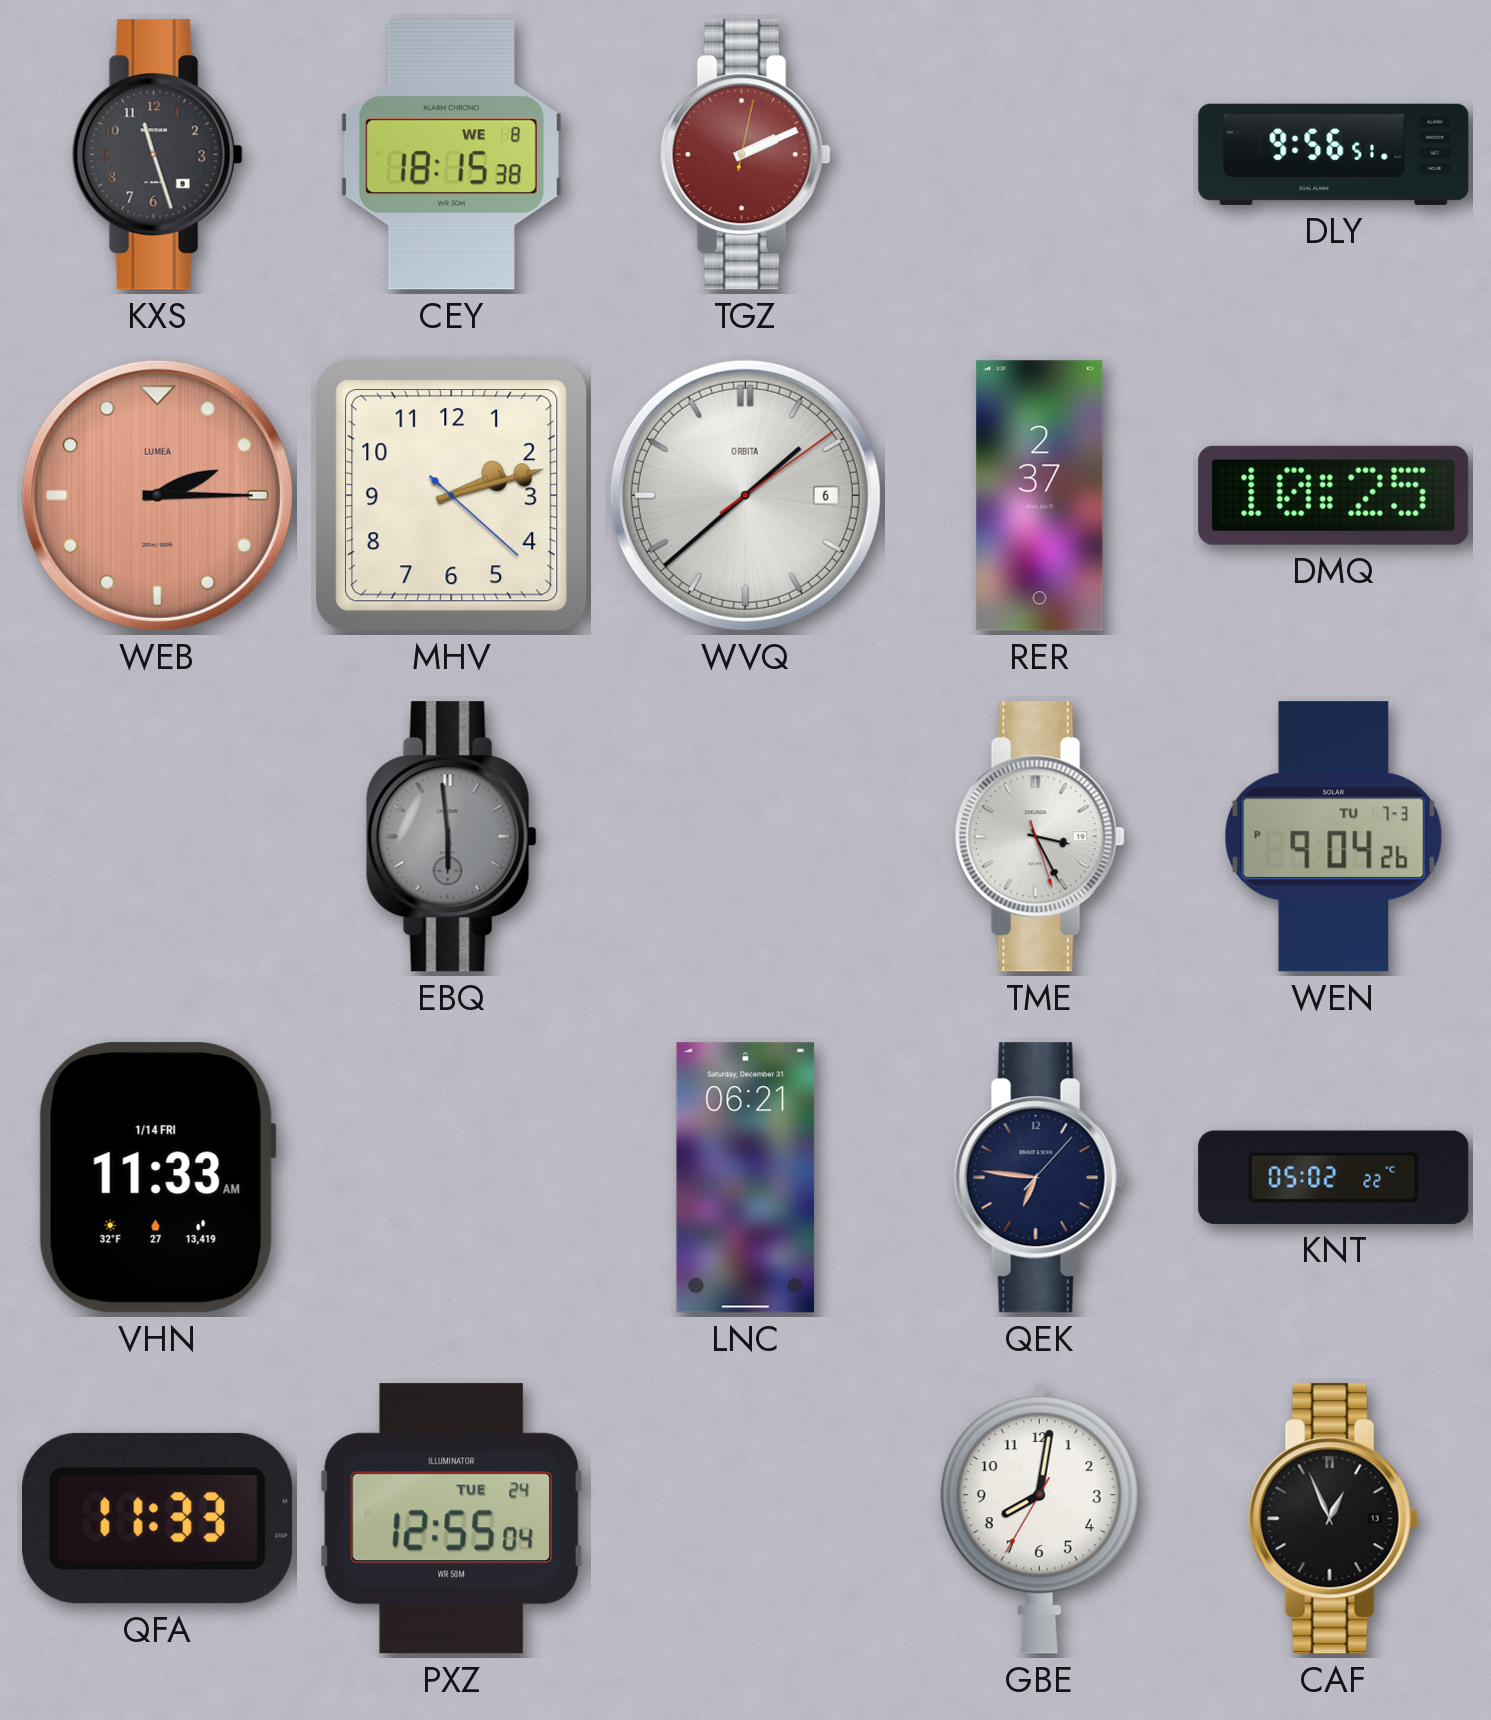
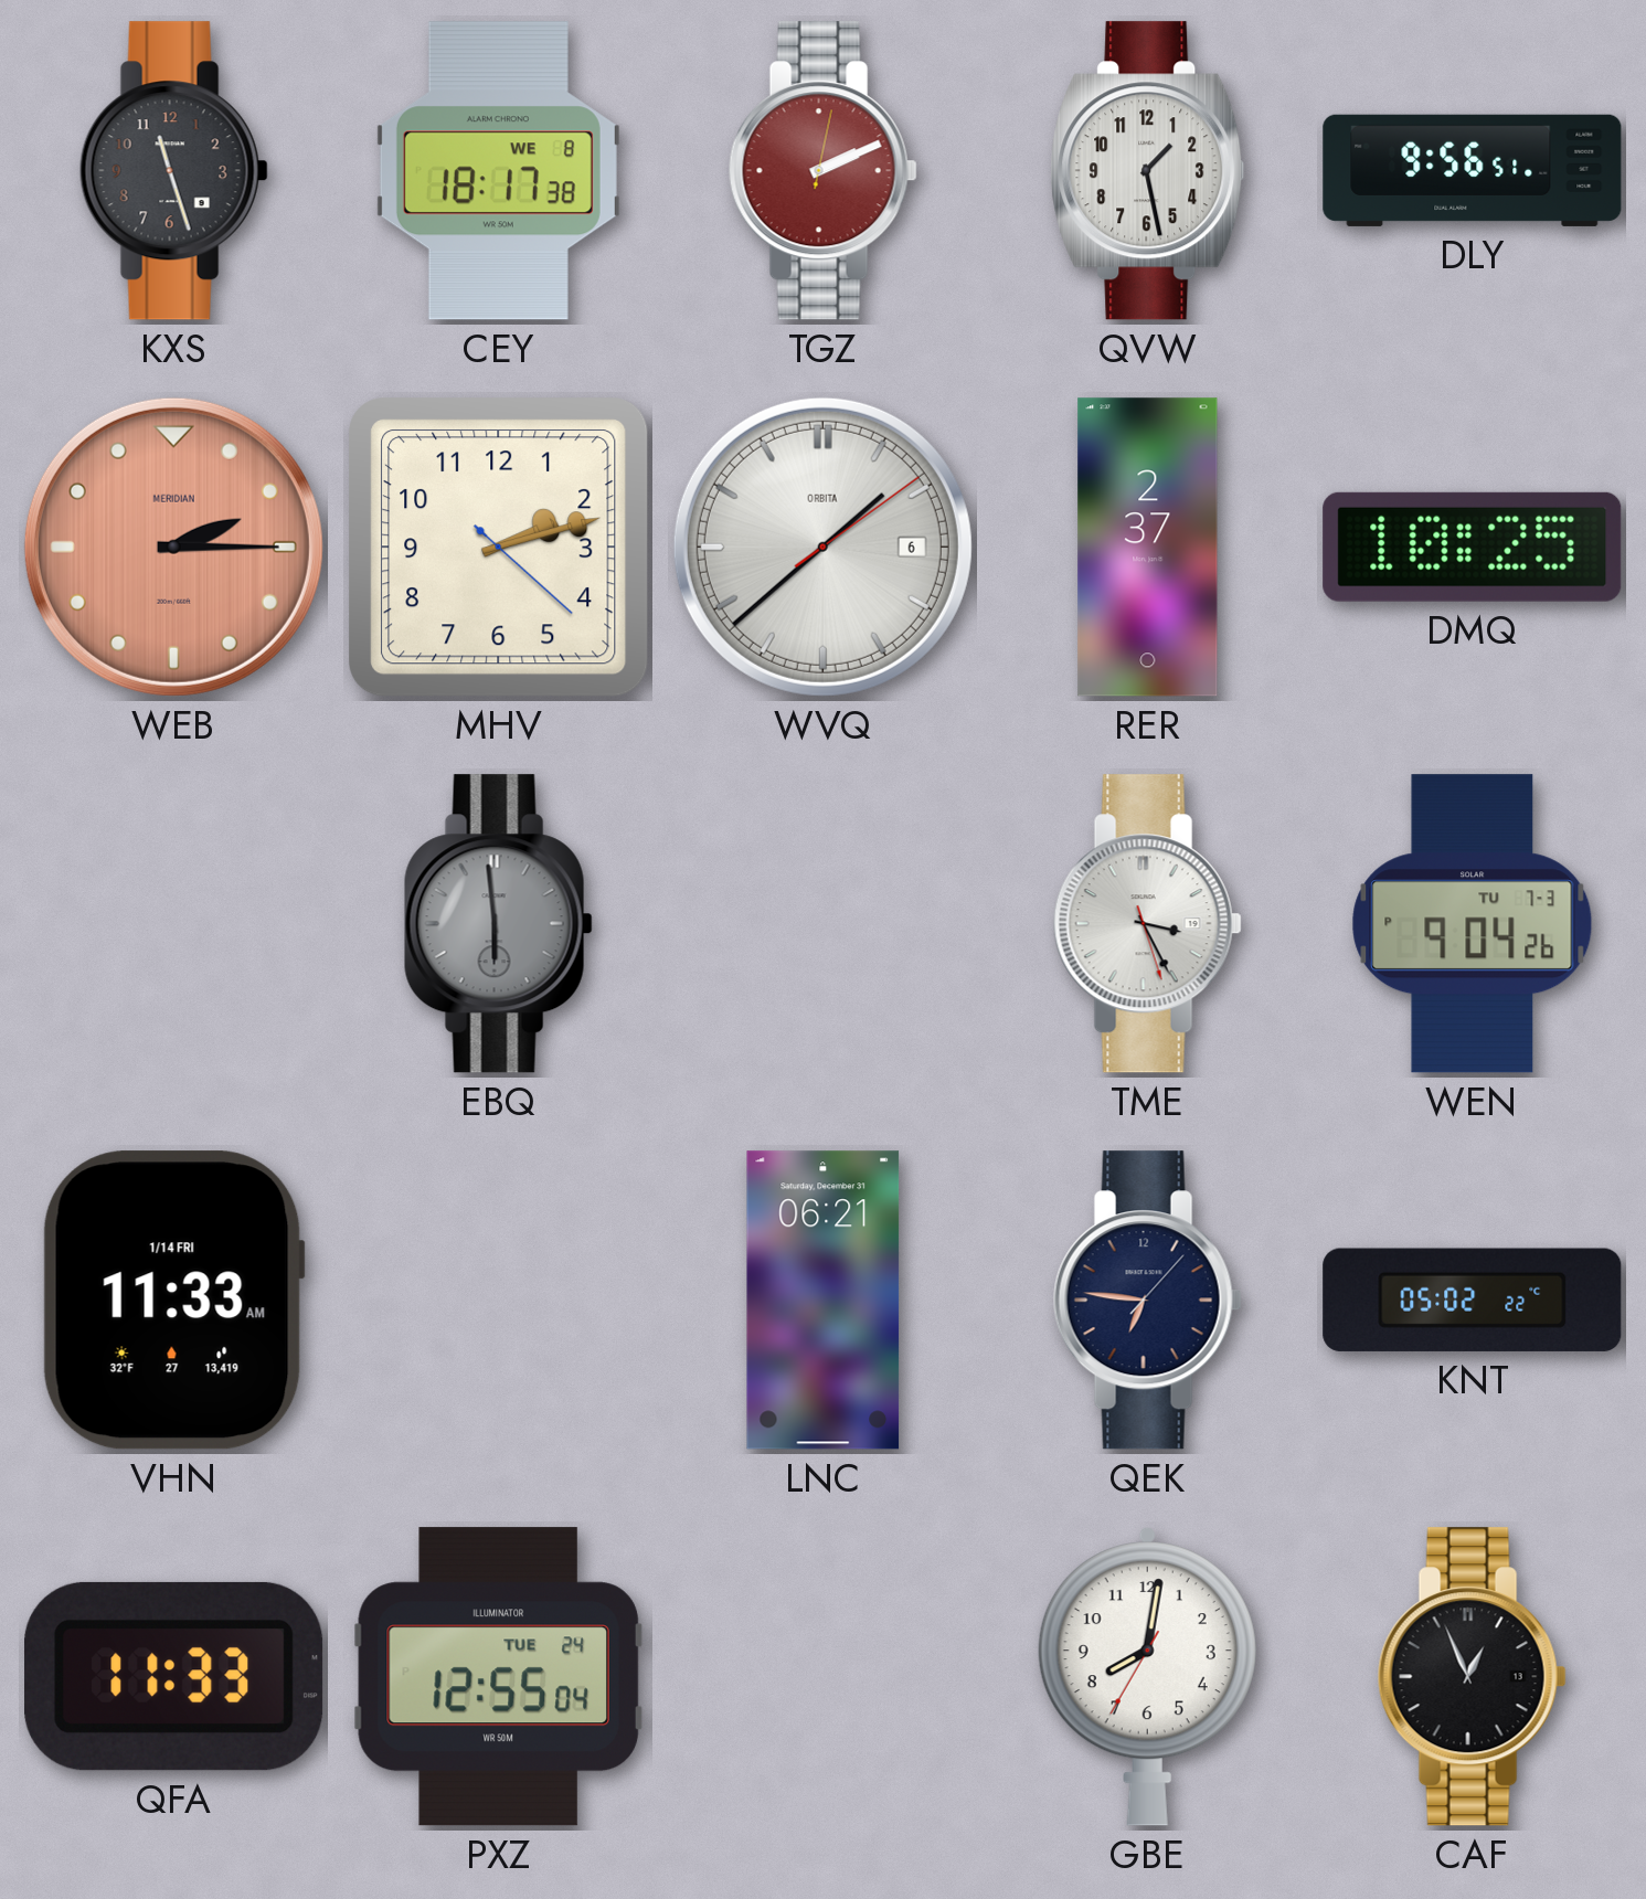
CEY: 18:15 -> 18:17
QVW: none -> 1:28
WEB brand: LUMEA -> MERIDIAN
